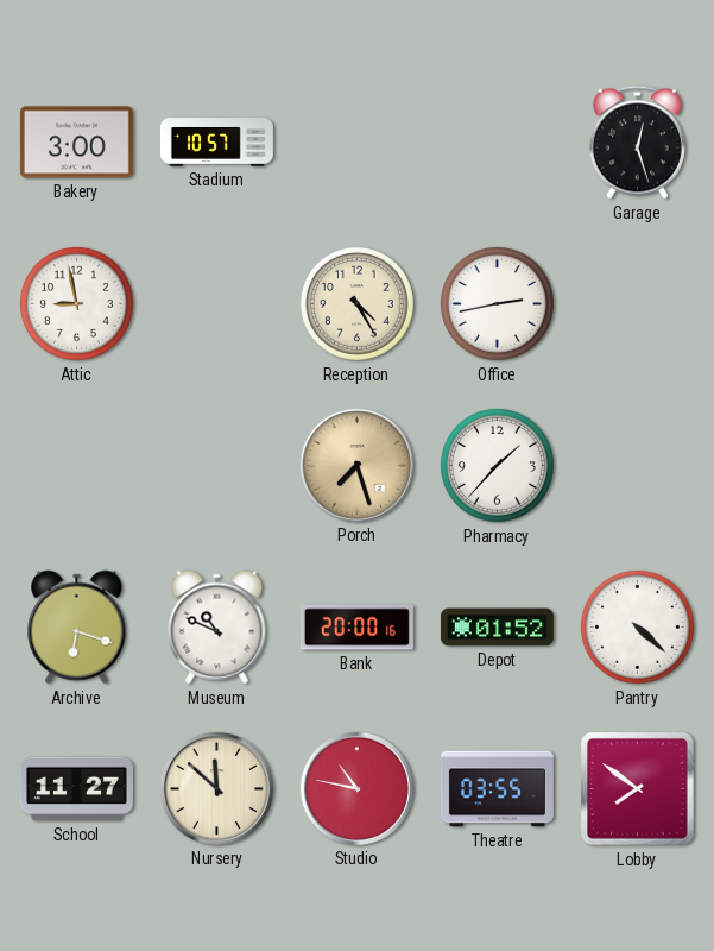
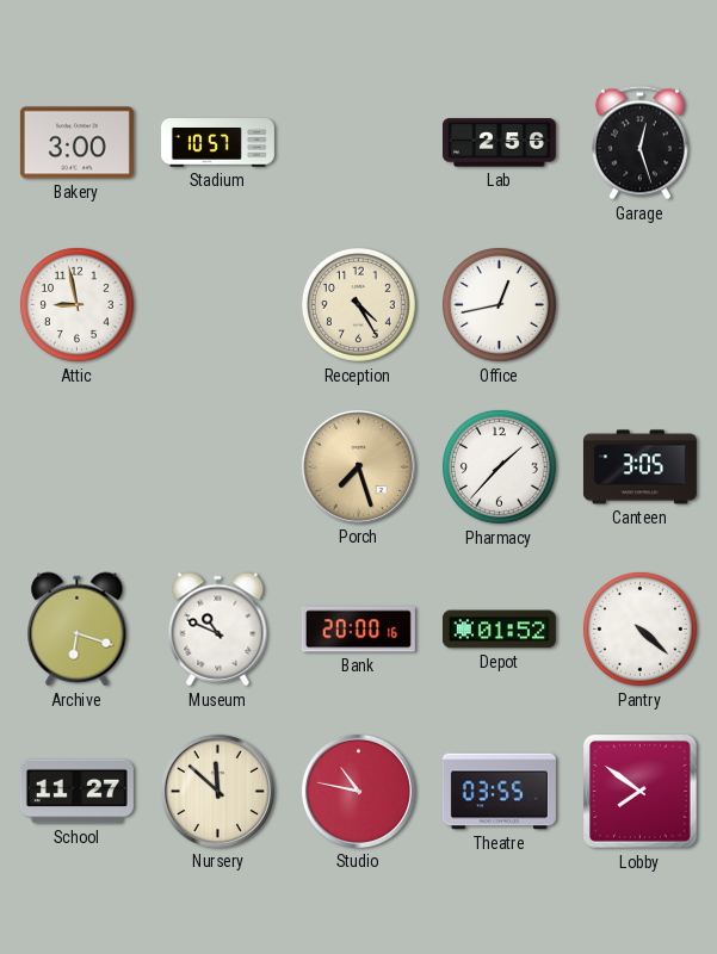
Lab: none -> 2:56
Office: 2:43 -> 12:43
Canteen: none -> 3:05
